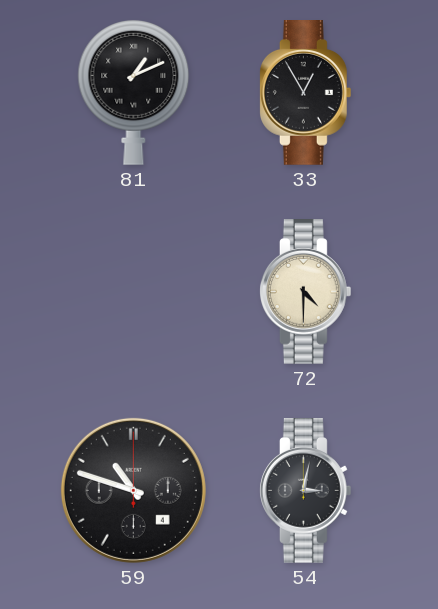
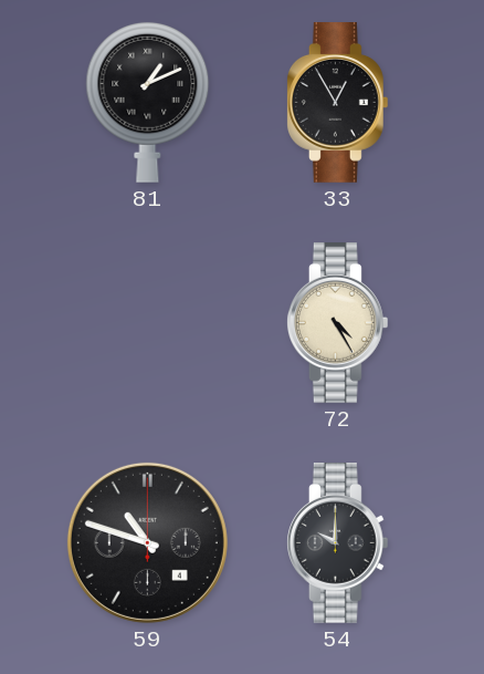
72: 4:30 -> 4:25
54: 3:02 -> 10:00
